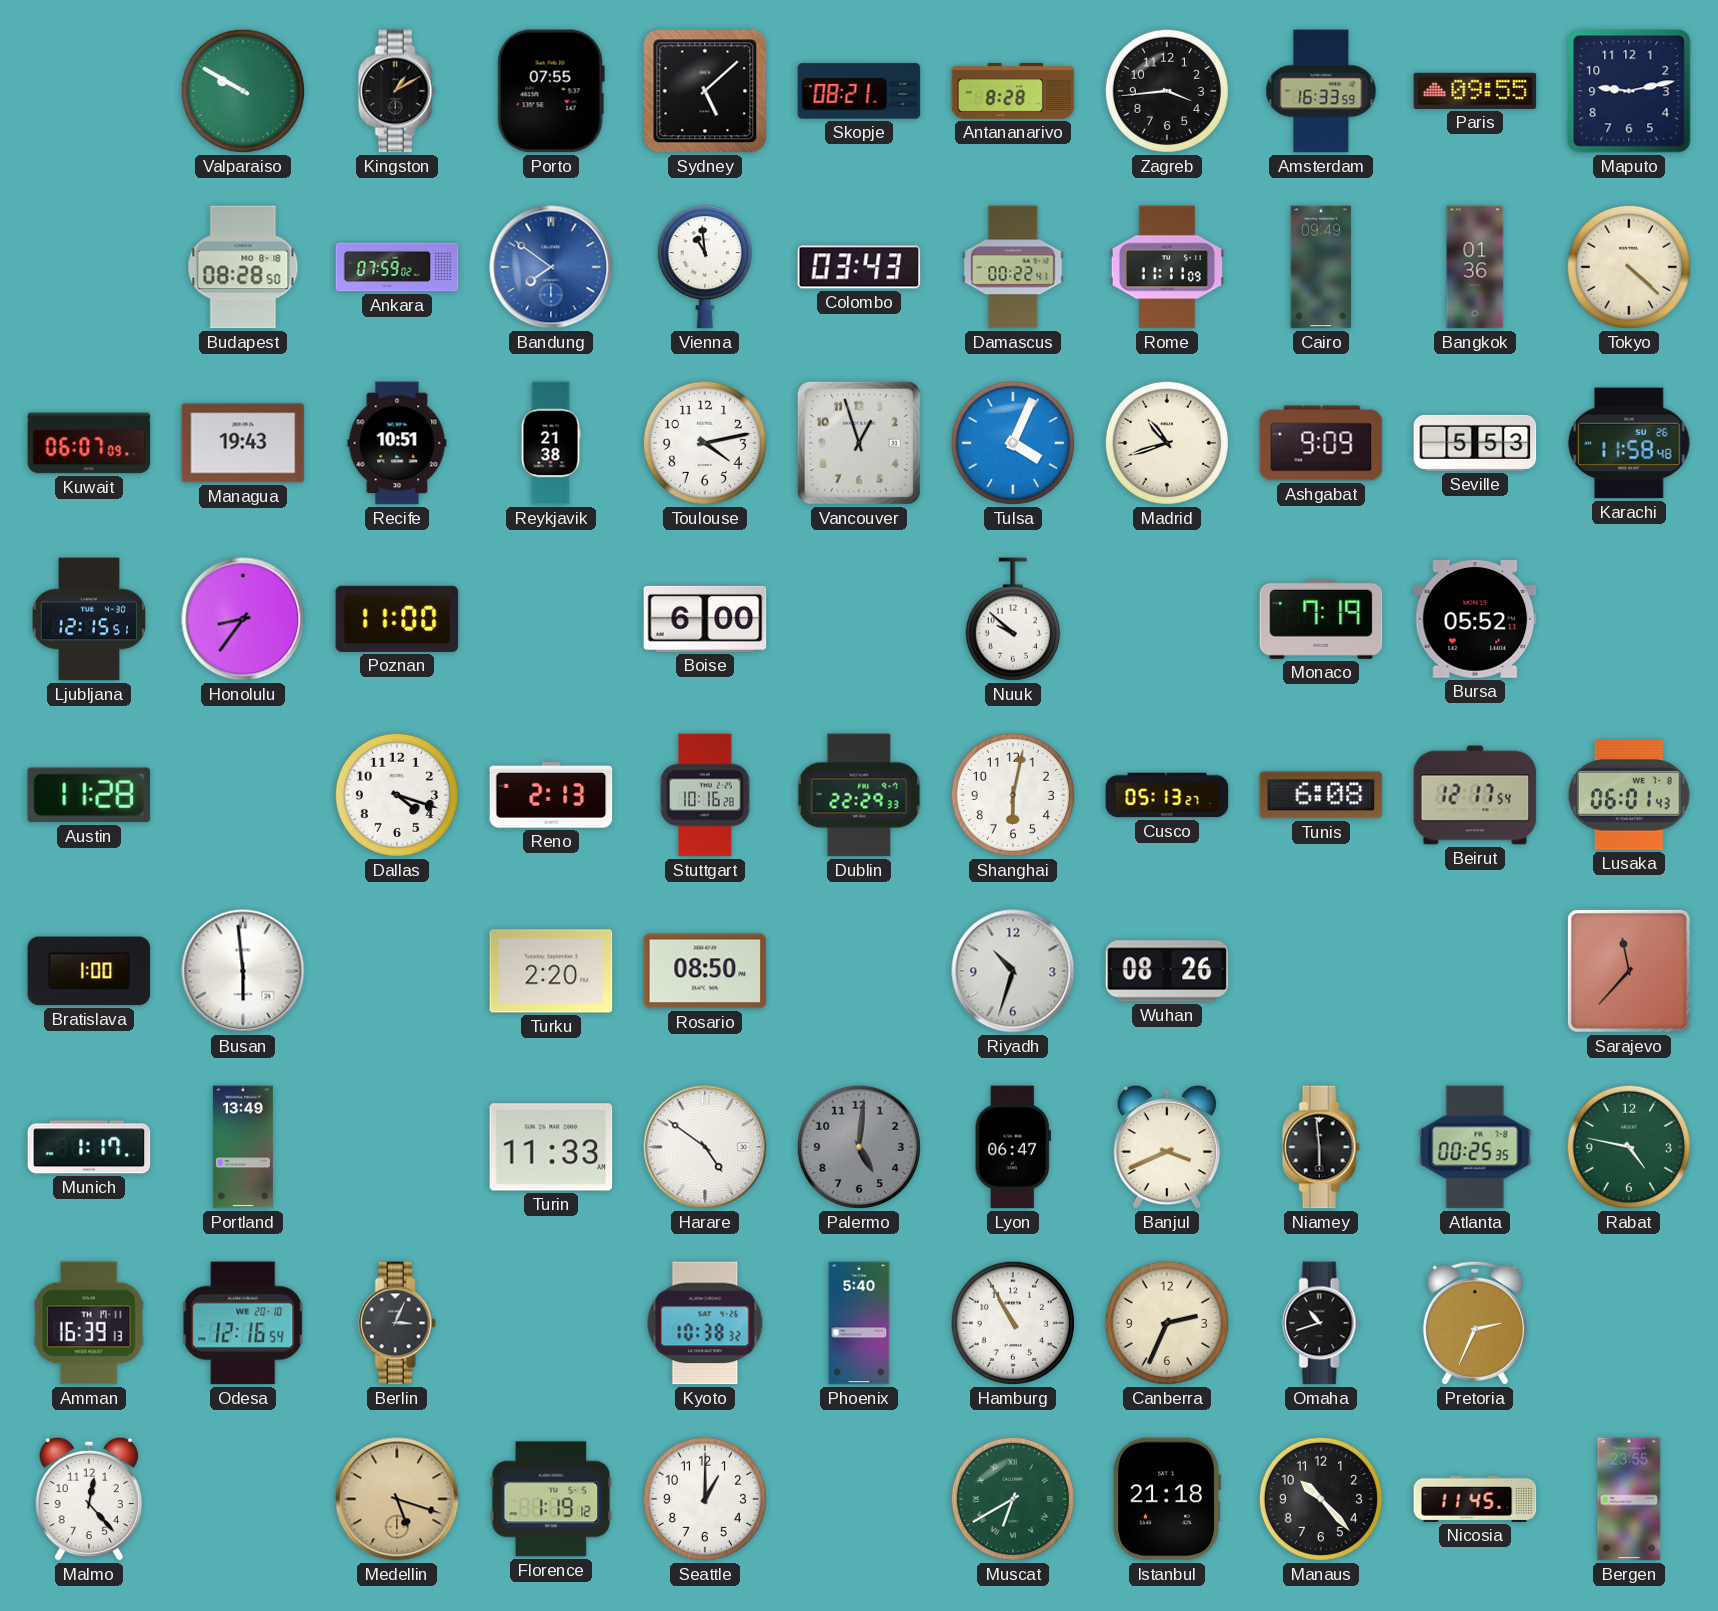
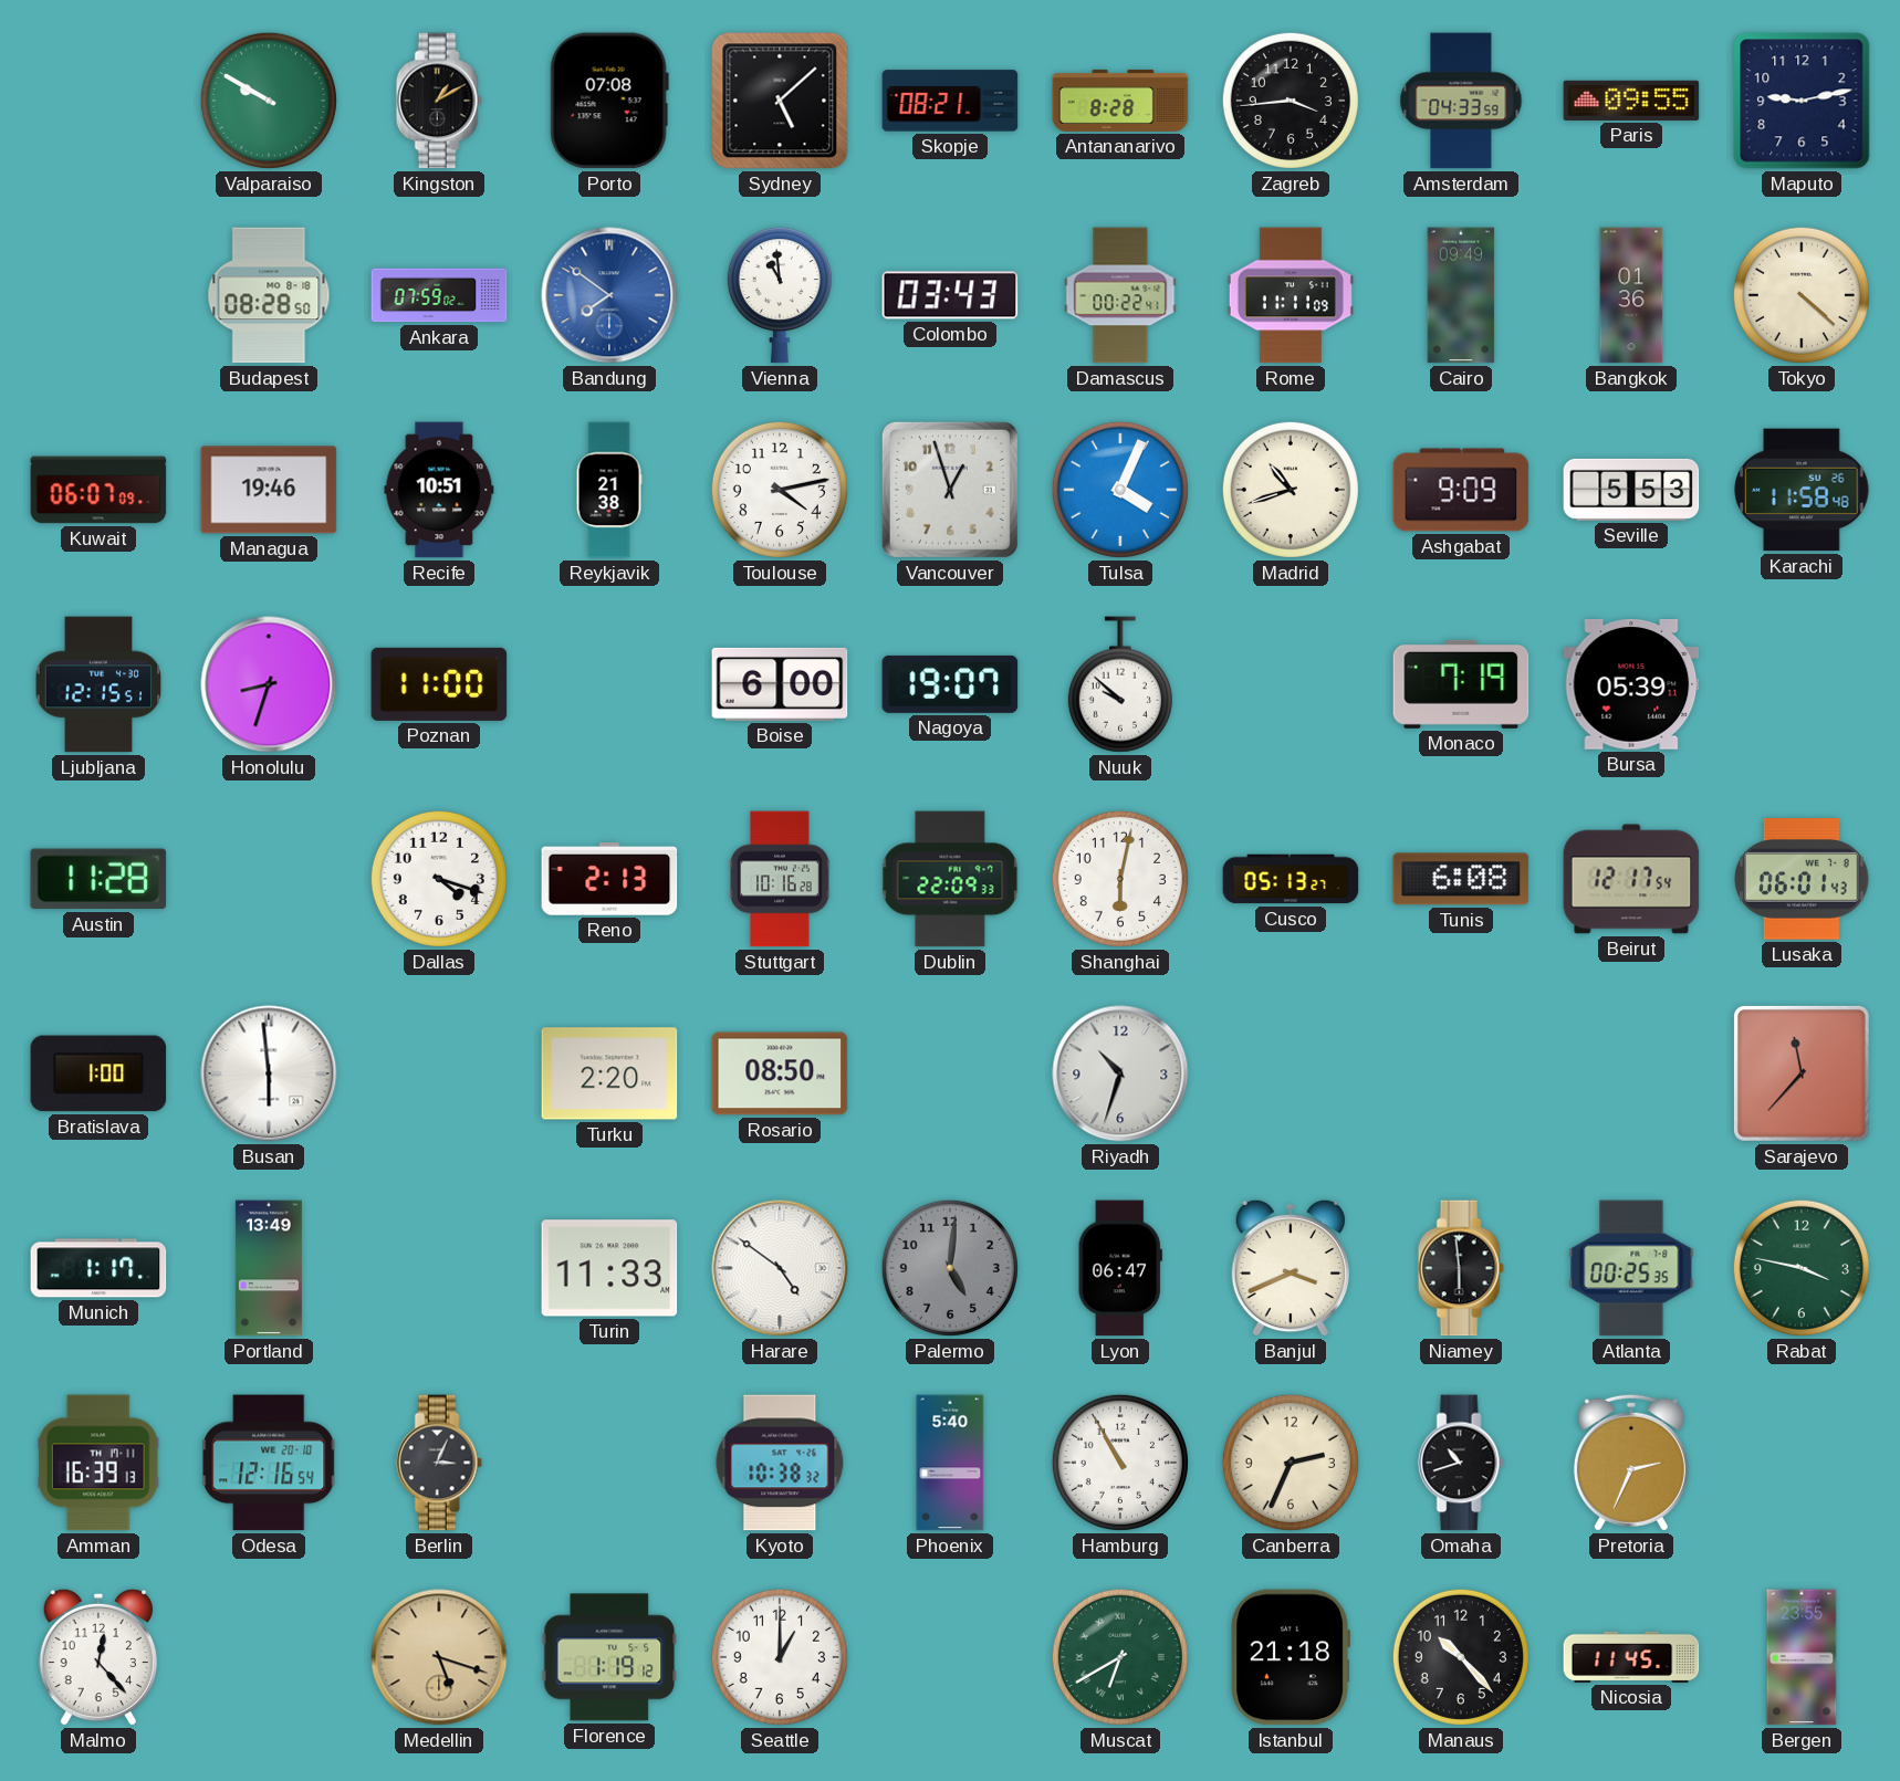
Porto: 07:55 -> 07:08
Amsterdam: 16:33 -> 04:33
Managua: 19:43 -> 19:46
Honolulu: 8:36 -> 8:33
Nagoya: none -> 19:07
Bursa: 05:52 -> 05:39
Dublin: 22:29 -> 22:09
Wuhan: 08:26 -> none
Rabat: 4:47 -> 3:47
